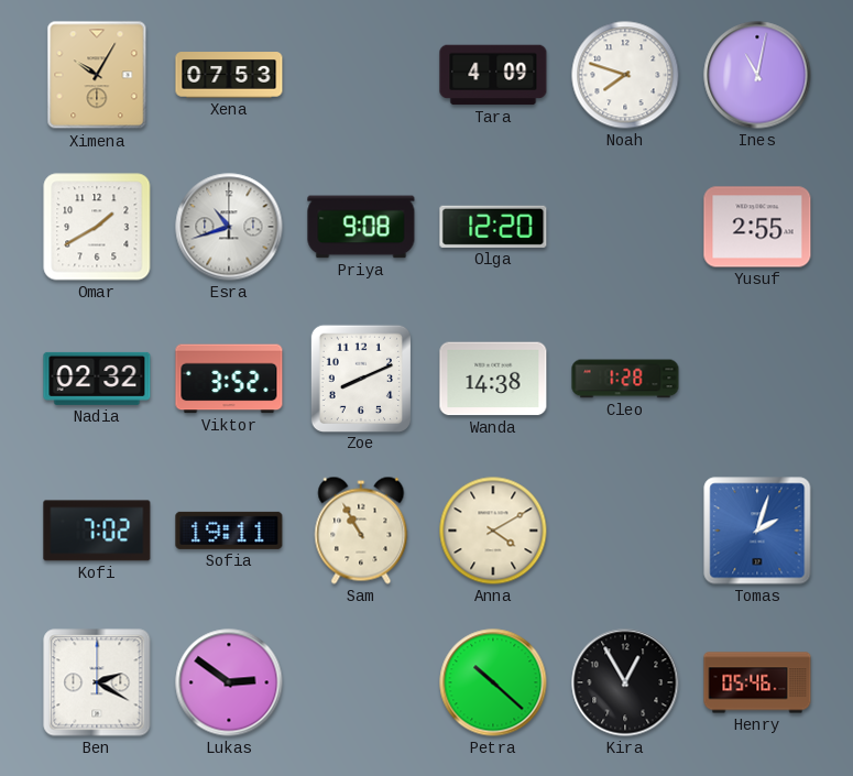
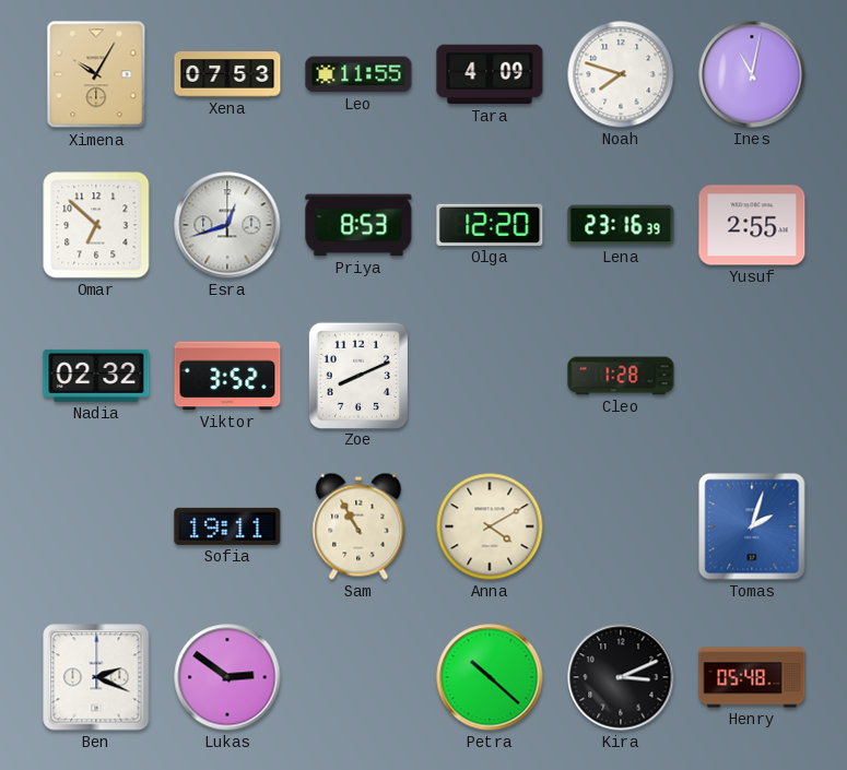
Leo: none -> 11:55
Omar: 1:40 -> 6:52
Esra: 10:42 -> 12:42
Priya: 9:08 -> 8:53
Lena: none -> 23:16
Wanda: 14:38 -> none
Kofi: 7:02 -> none
Ben: 2:20 -> 2:19
Kira: 12:55 -> 3:11
Henry: 05:46 -> 05:48
